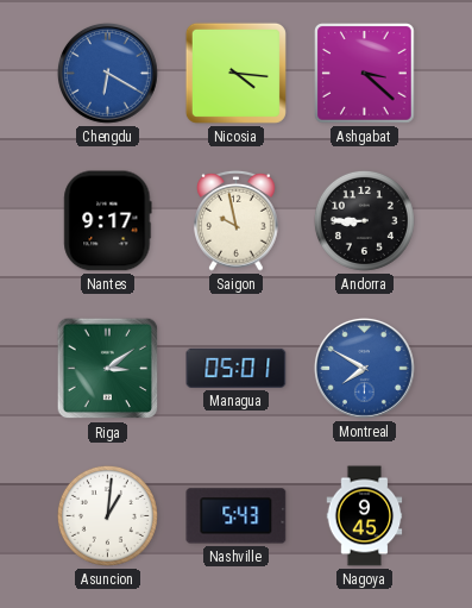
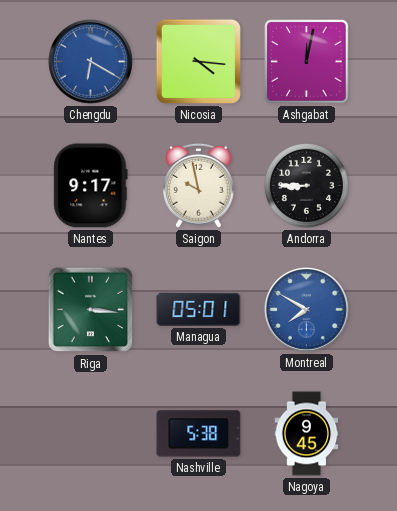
Ashgabat: 3:22 -> 12:02
Riga: 3:09 -> 3:16
Asuncion: 1:01 -> none
Nashville: 5:43 -> 5:38
